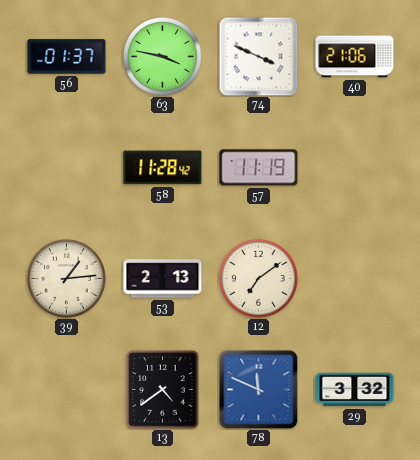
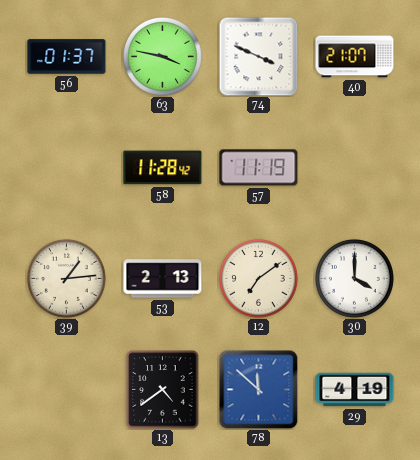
40: 21:06 -> 21:07
30: none -> 4:00
78: 11:49 -> 11:52
29: 3:32 -> 4:19
